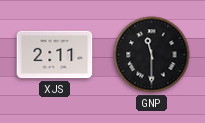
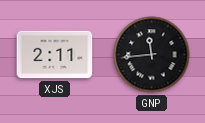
GNP: 11:30 -> 11:44
